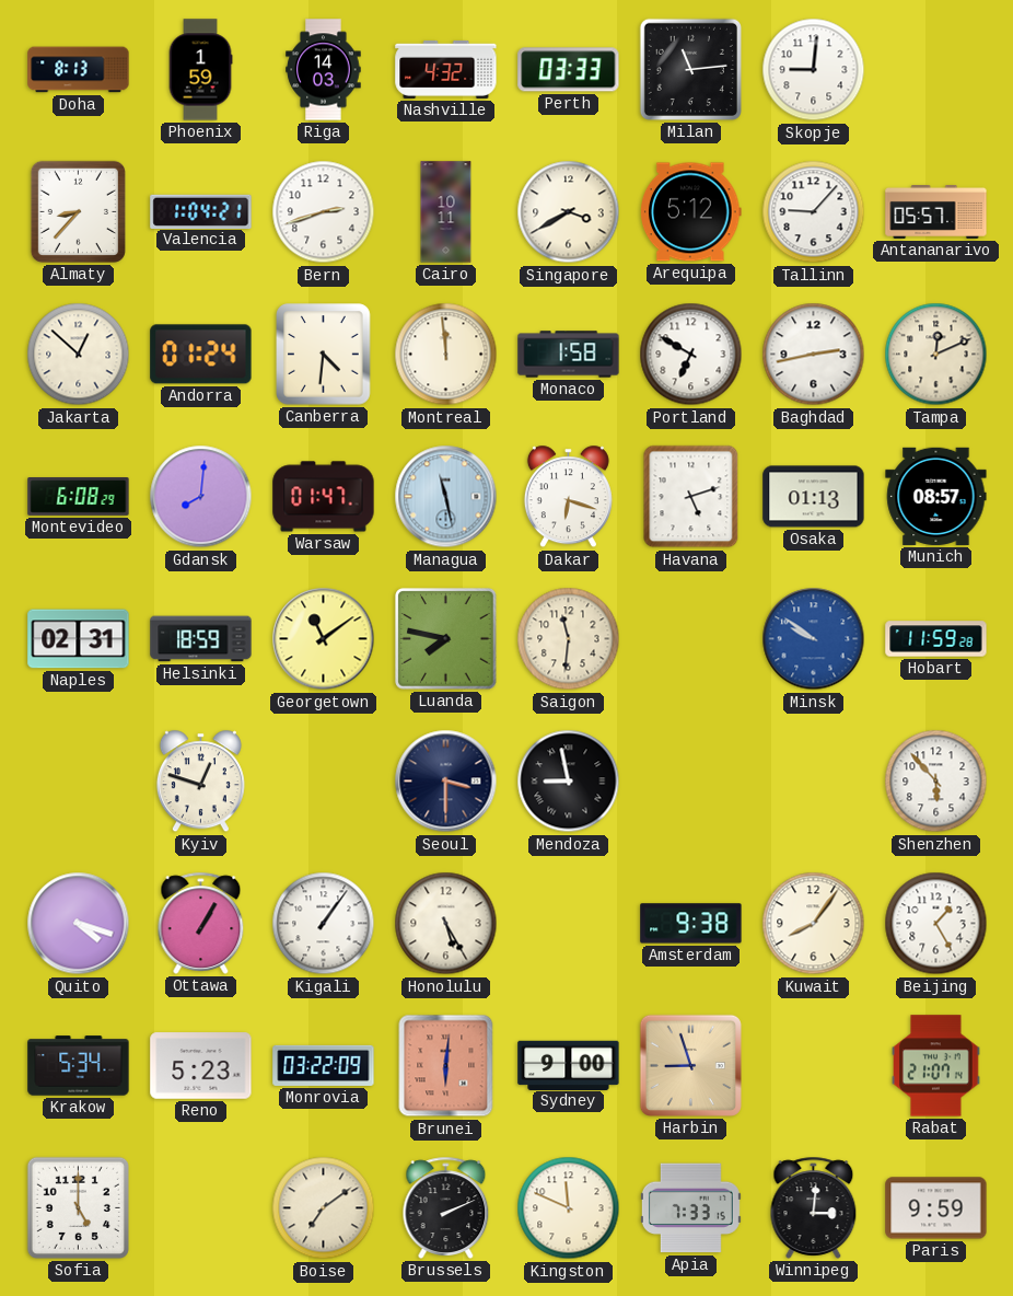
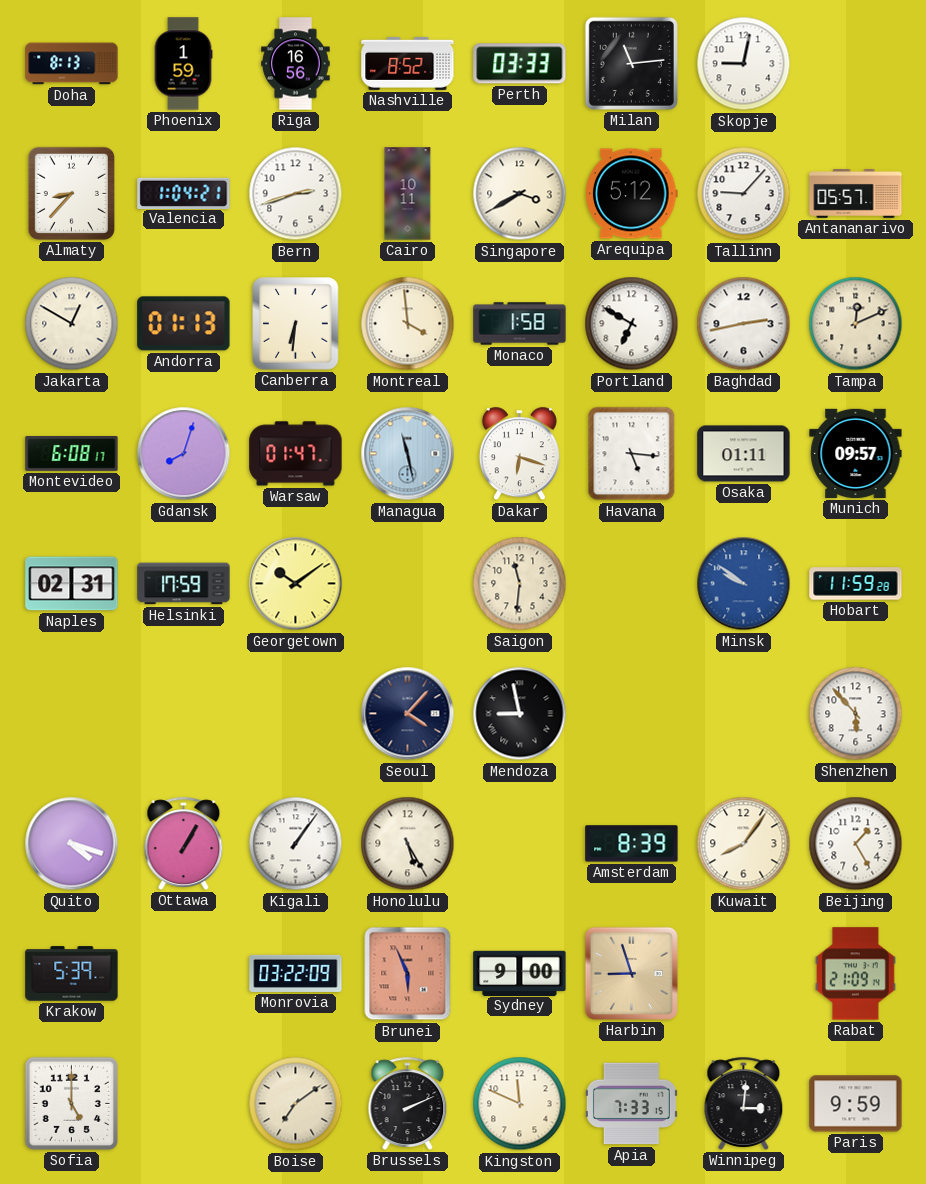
Riga: 14:03 -> 16:56
Nashville: 4:32 -> 8:52
Skopje: 9:01 -> 9:02
Jakarta: 12:52 -> 12:50
Andorra: 01:24 -> 01:13
Canberra: 4:31 -> 6:31
Montreal: 11:59 -> 3:59
Montevideo: 6:08:29 -> 6:08:17
Gdansk: 8:01 -> 8:03
Havana: 5:12 -> 5:16
Osaka: 01:13 -> 01:11
Munich: 08:57 -> 09:57
Helsinki: 18:59 -> 17:59
Georgetown: 11:09 -> 10:09
Luanda: 7:47 -> none
Kyiv: 12:48 -> none
Seoul: 3:30 -> 4:07
Amsterdam: 9:38 -> 8:39
Krakow: 5:34 -> 5:39
Reno: 5:23 -> none
Brunei: 6:01 -> 5:56
Rabat: 21:07 -> 21:09
